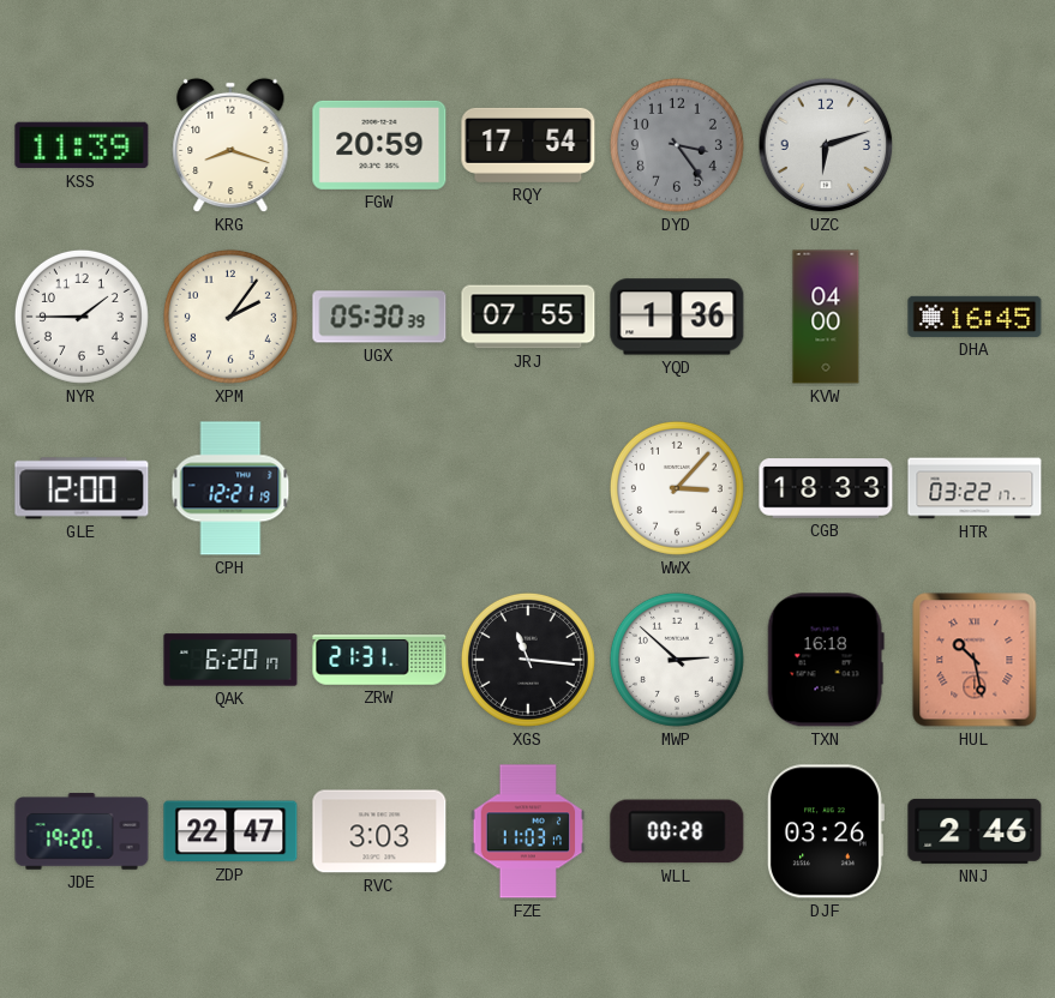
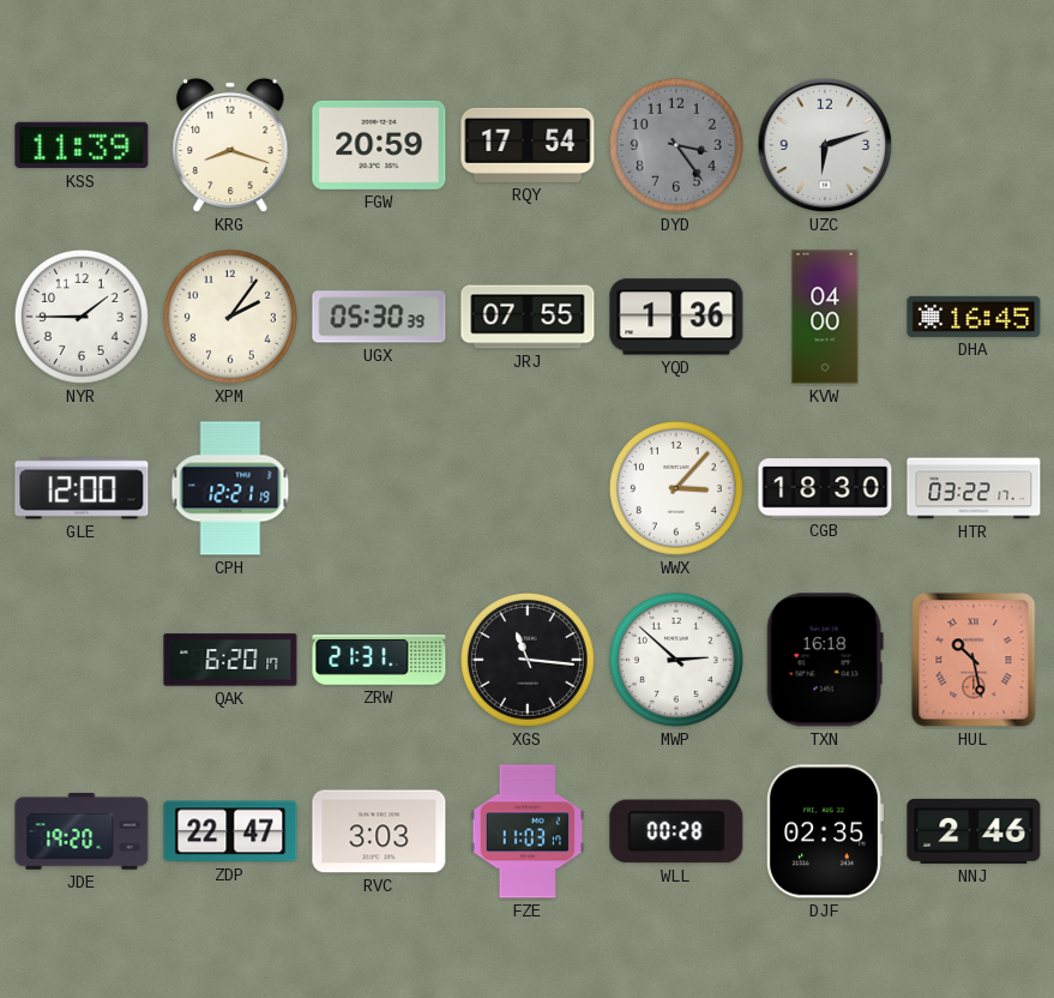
CGB: 18:33 -> 18:30
DJF: 03:26 -> 02:35
